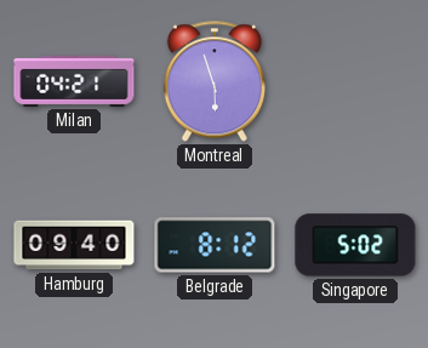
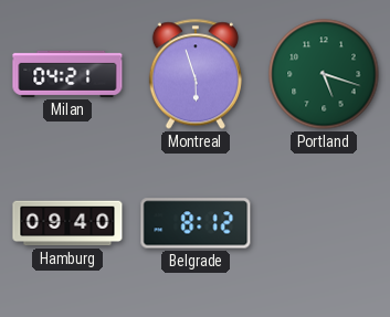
Portland: none -> 5:18
Singapore: 5:02 -> none
